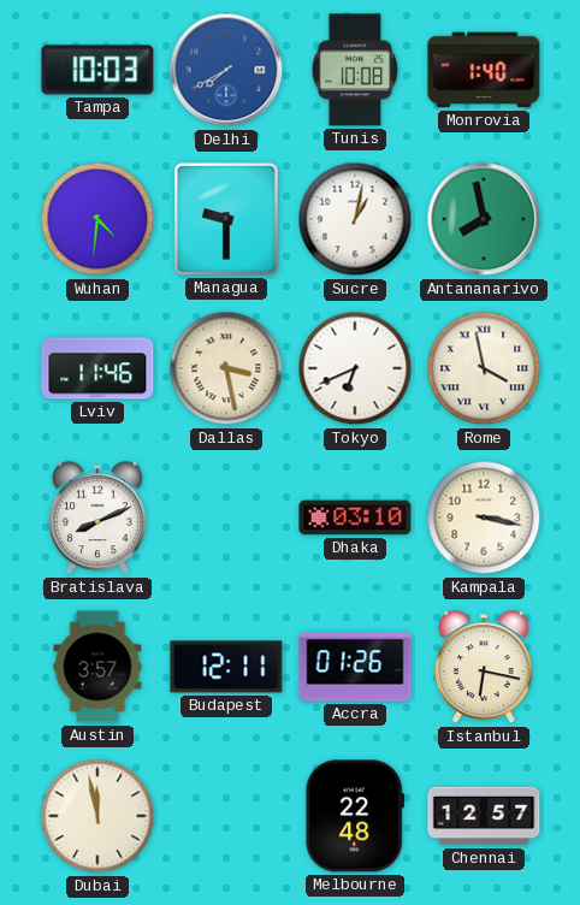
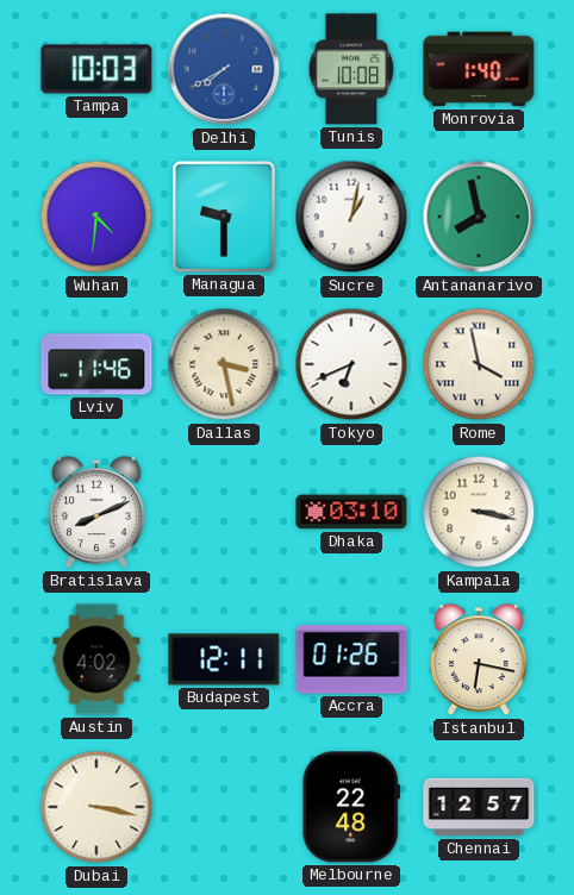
Austin: 3:57 -> 4:02
Dubai: 11:58 -> 3:17
